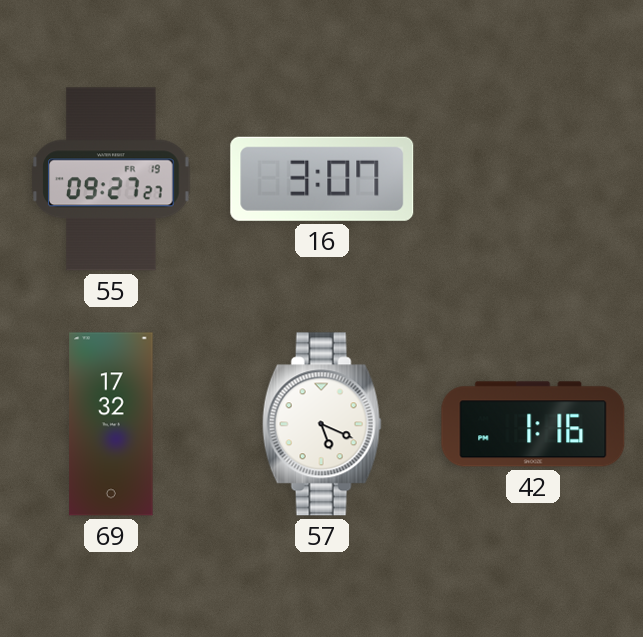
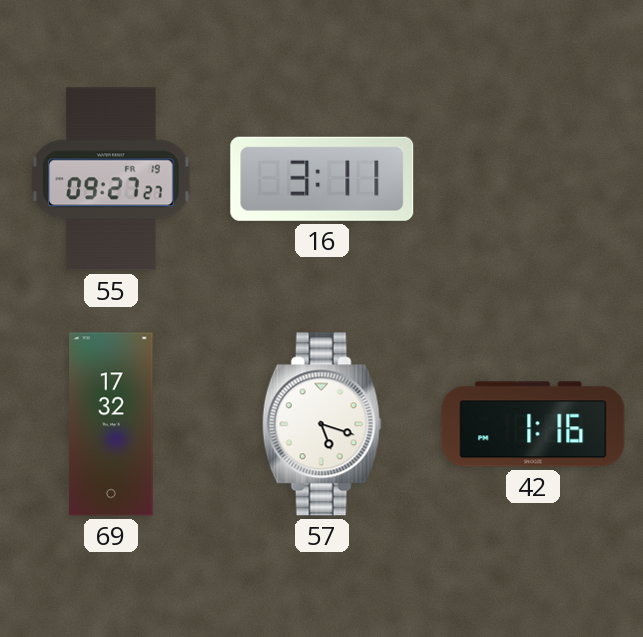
16: 3:07 -> 3:11
57: 5:19 -> 5:18
